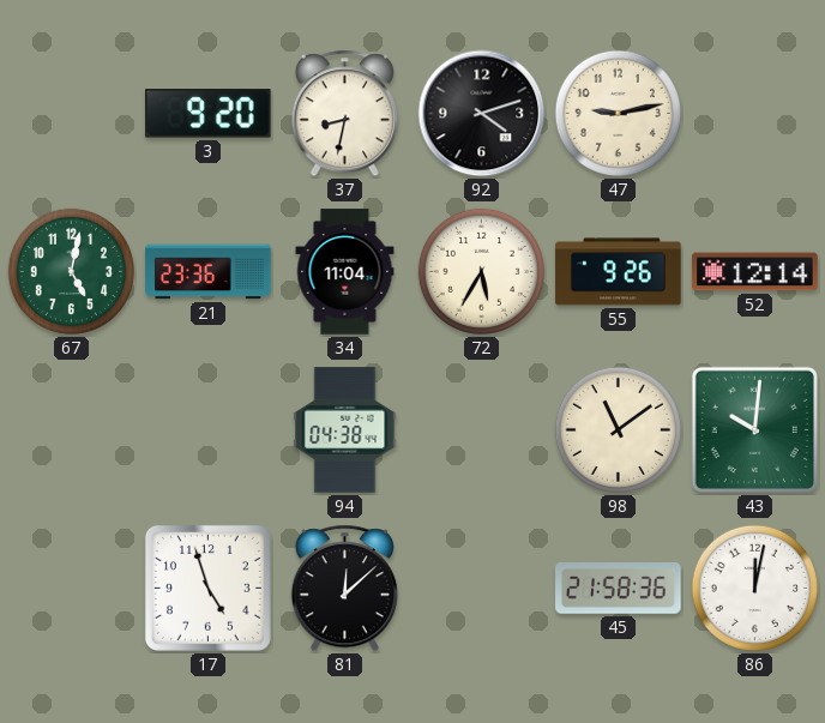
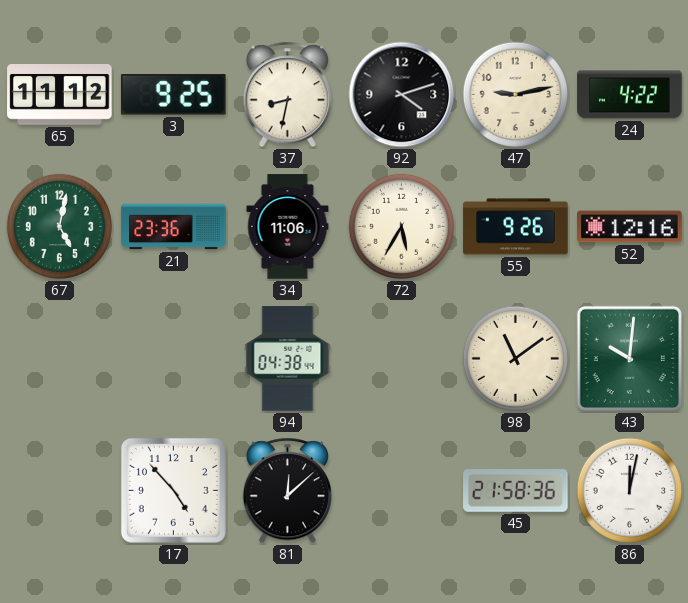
65: none -> 11:12
3: 9:20 -> 9:25
24: none -> 4:22
34: 11:04 -> 11:06
52: 12:14 -> 12:16
17: 4:57 -> 4:53
